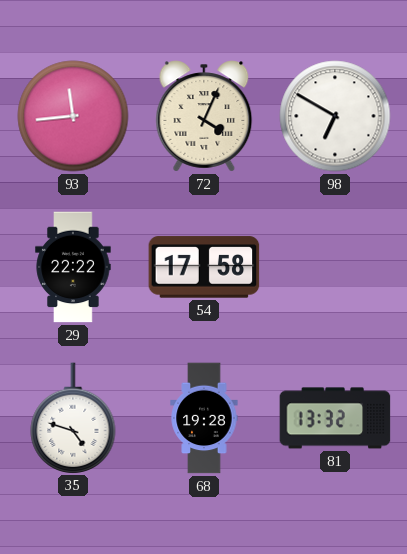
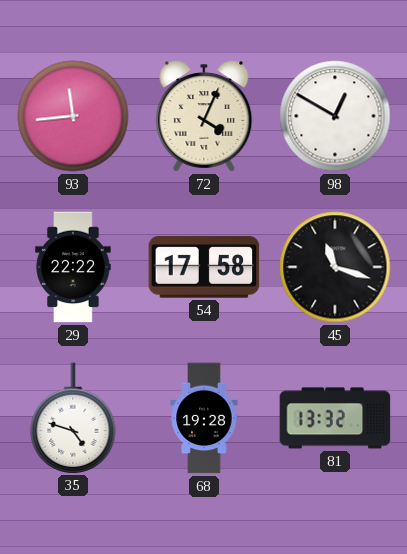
98: 6:50 -> 12:50
45: none -> 11:18
